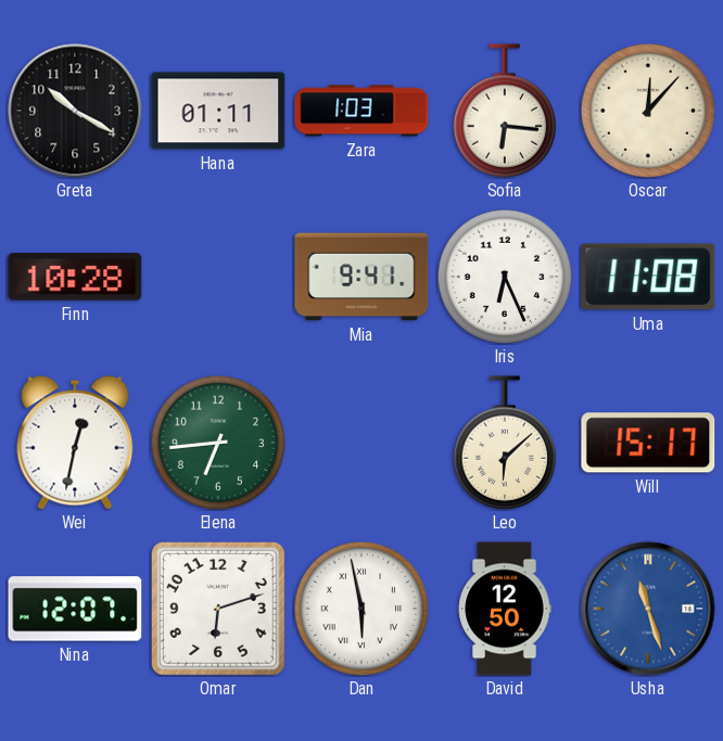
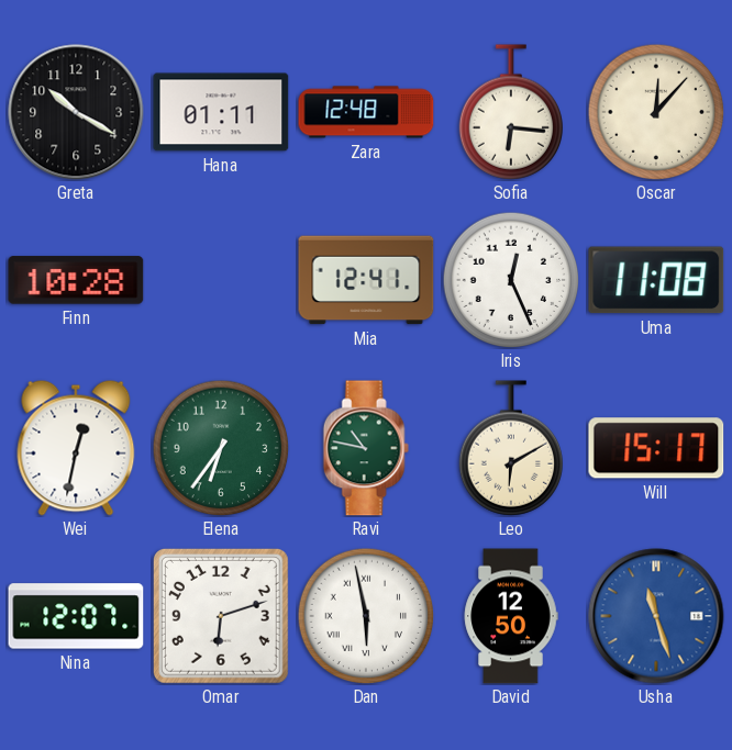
Zara: 1:03 -> 12:48
Mia: 9:41 -> 12:41
Iris: 6:26 -> 12:26
Elena: 6:44 -> 6:36
Ravi: none -> 10:47
Leo: 6:08 -> 6:10
